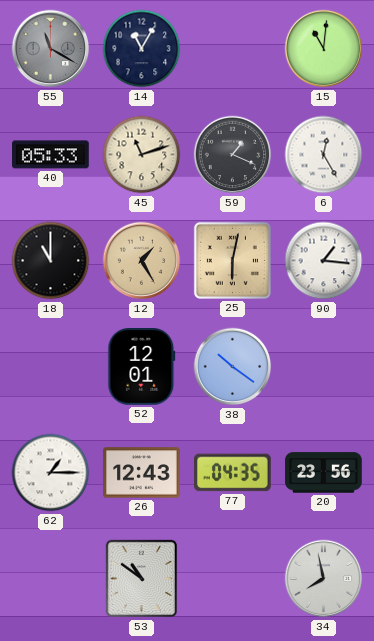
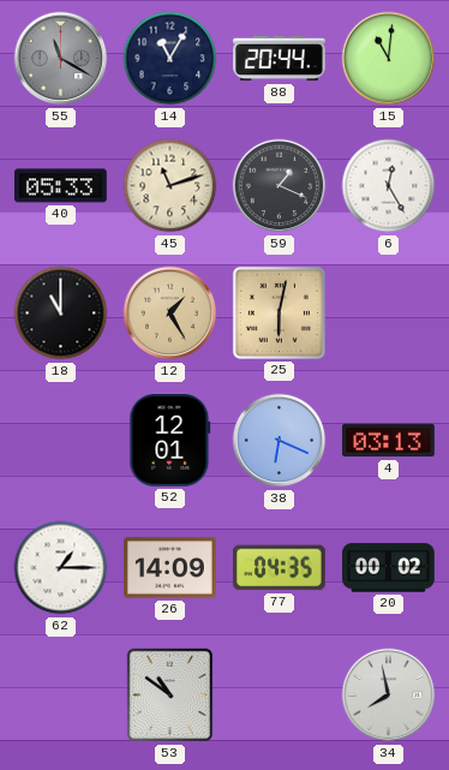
88: none -> 20:44
90: 1:16 -> none
38: 10:21 -> 6:19
4: none -> 03:13
26: 12:43 -> 14:09
20: 23:56 -> 00:02
